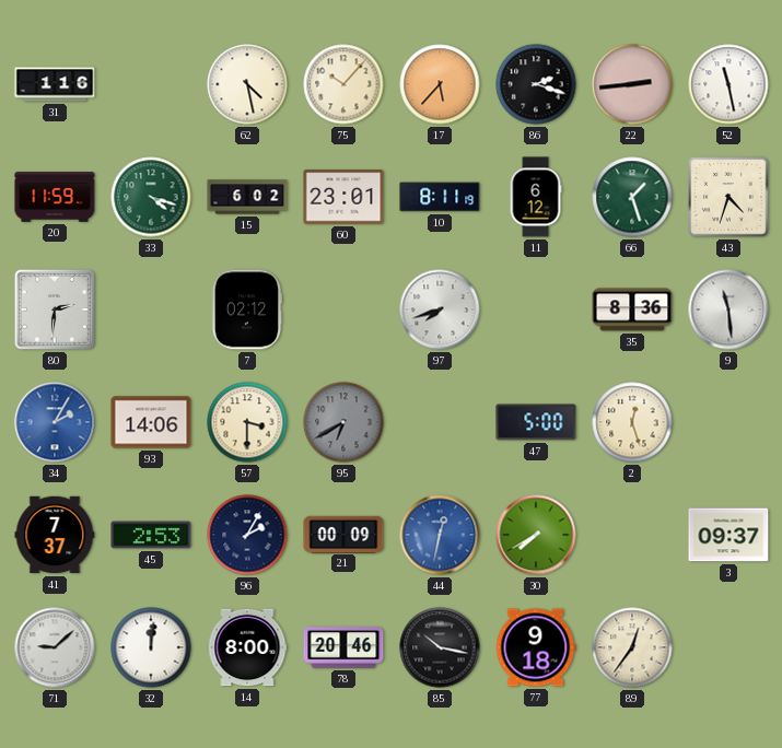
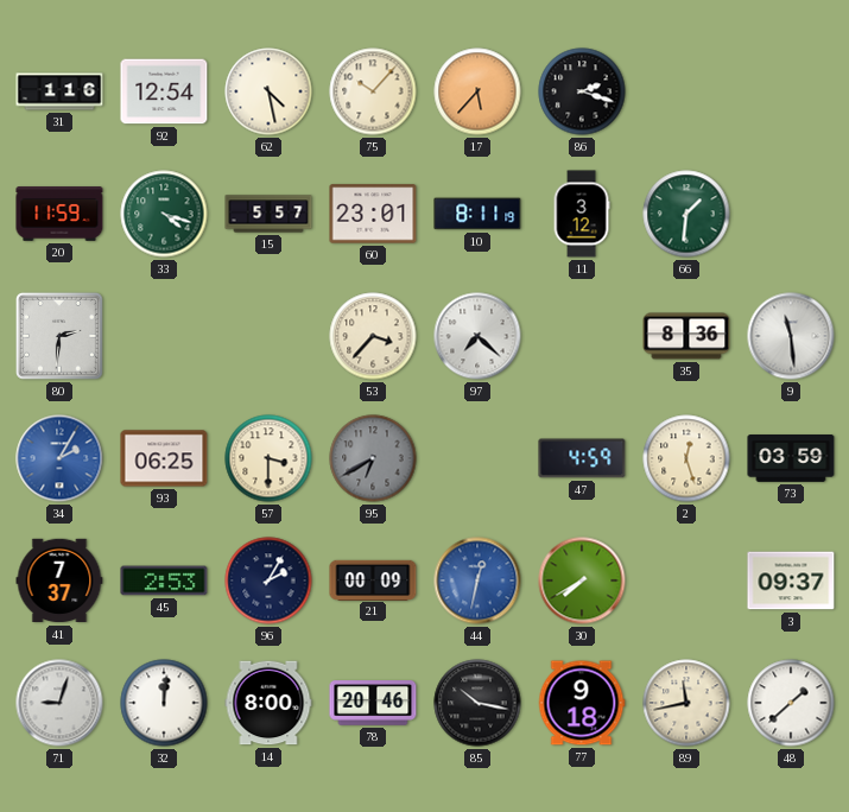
92: none -> 12:54
22: 2:44 -> none
52: 11:28 -> none
15: 6:02 -> 5:57
11: 6:12 -> 3:12
66: 1:27 -> 1:31
43: 4:33 -> none
7: 02:12 -> none
53: none -> 3:37
97: 7:42 -> 7:22
93: 14:06 -> 06:25
47: 5:00 -> 4:59
73: none -> 03:59
71: 9:08 -> 9:03
89: 12:36 -> 11:43
48: none -> 1:38
